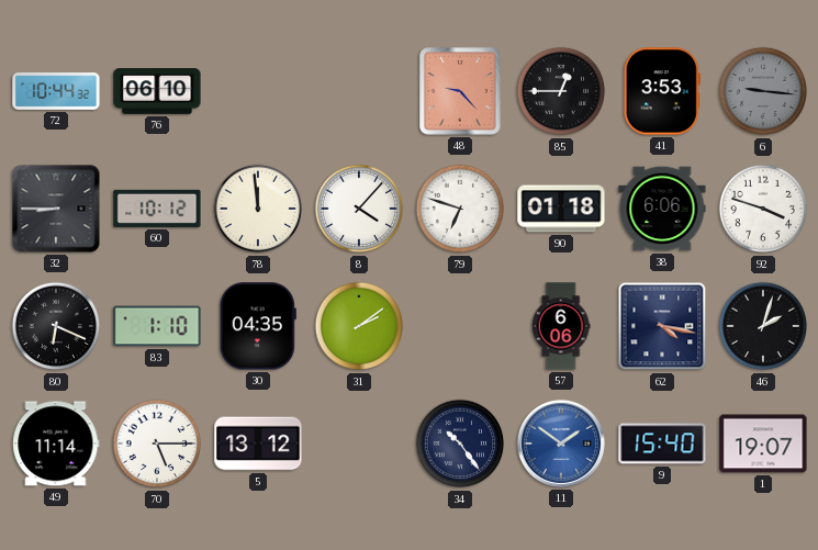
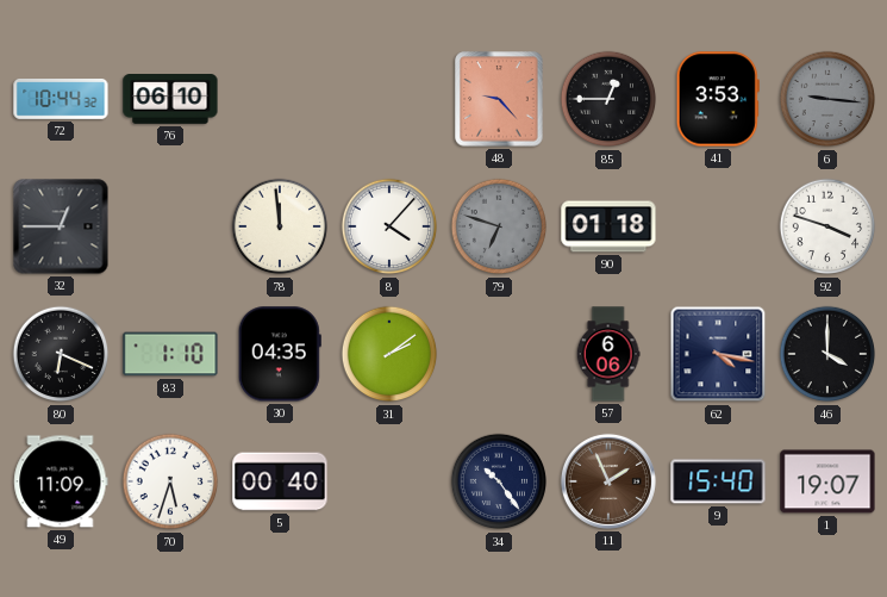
32: 8:45 -> 12:45
60: 10:12 -> none
79 dial: white -> grey
38: 6:06 -> none
46: 2:03 -> 4:00
49: 11:14 -> 11:09
70: 5:15 -> 5:33
5: 13:12 -> 00:40
11: 1:51 -> 1:56
11 dial: blue -> brown
